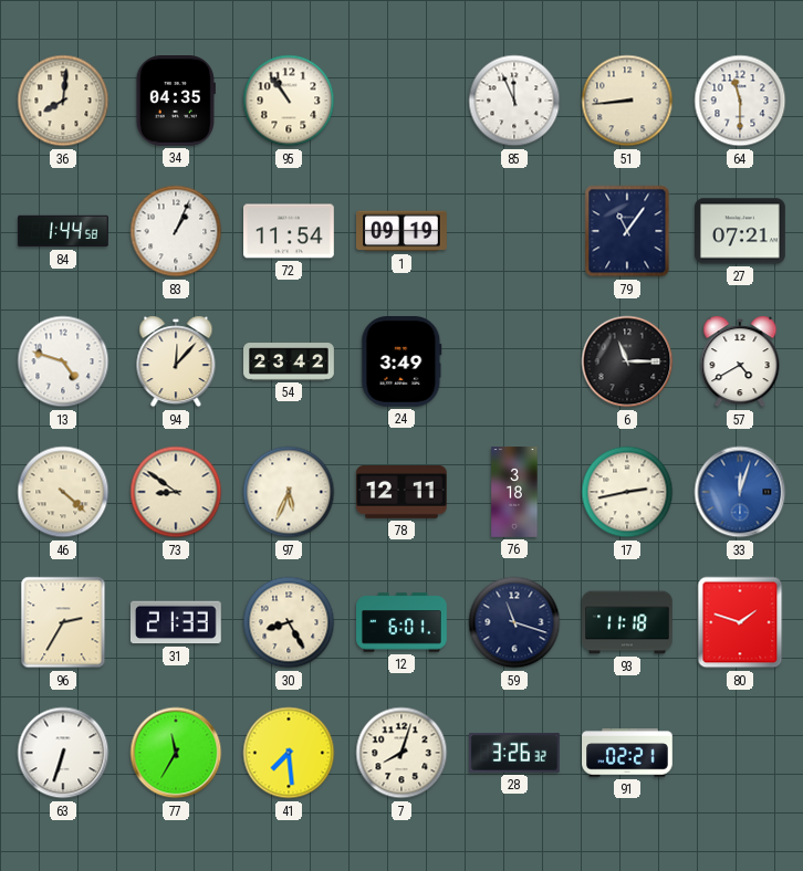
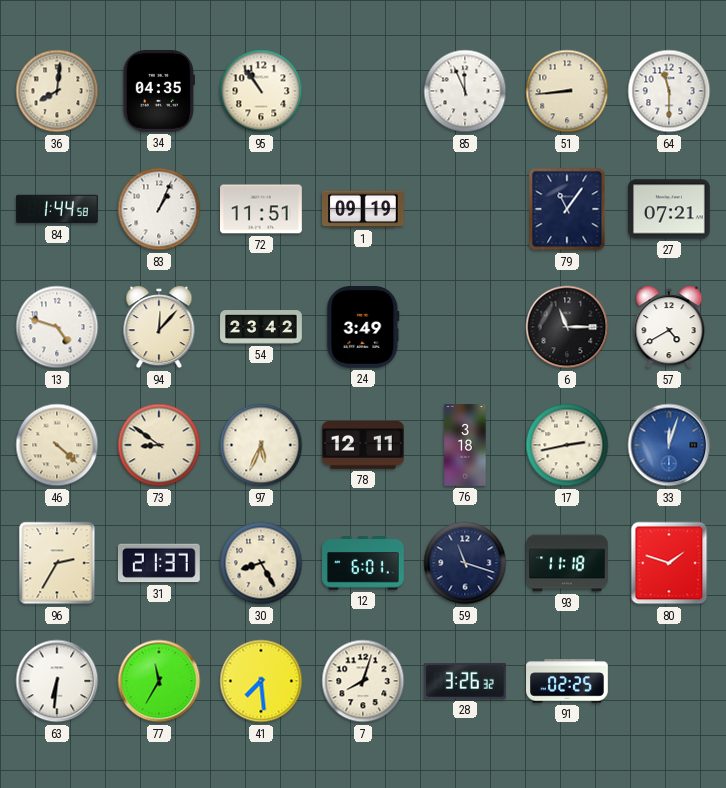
72: 11:54 -> 11:51
31: 21:33 -> 21:37
63: 6:33 -> 6:31
91: 02:21 -> 02:25
